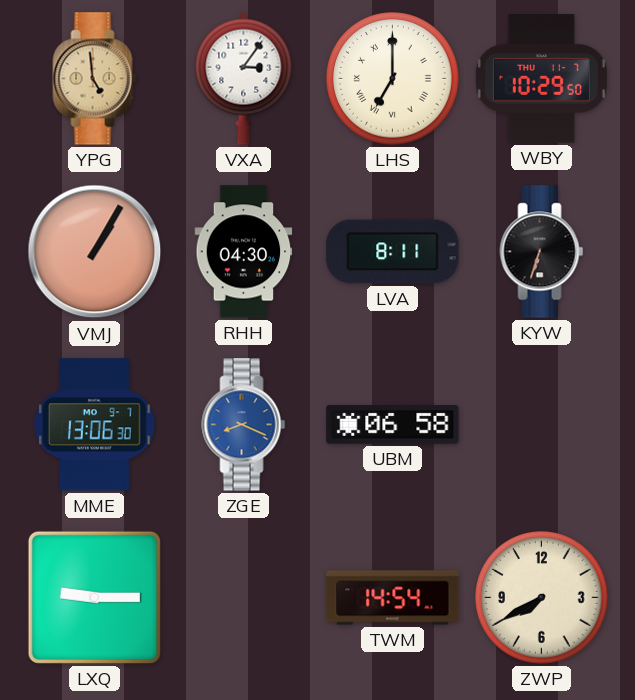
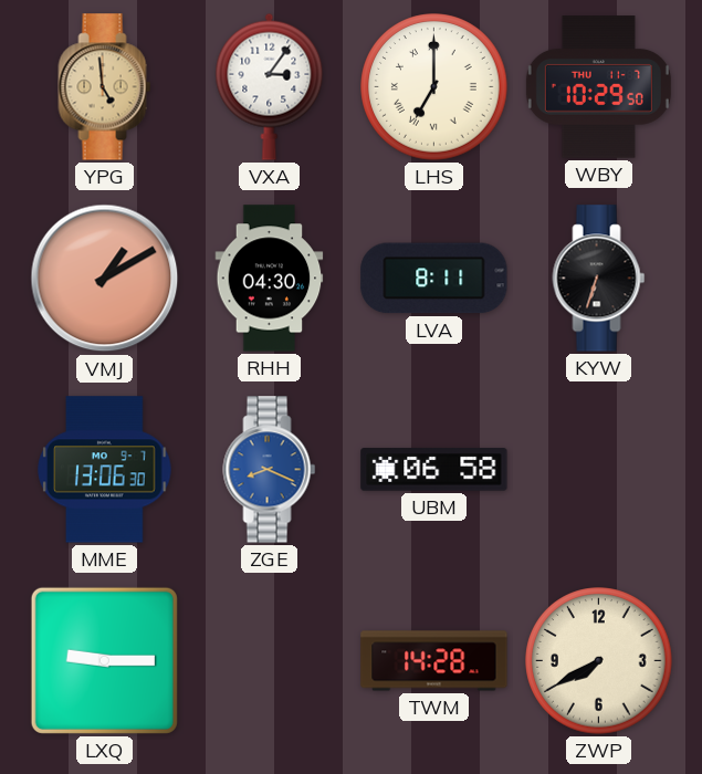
VMJ: 1:05 -> 1:10
TWM: 14:54 -> 14:28
